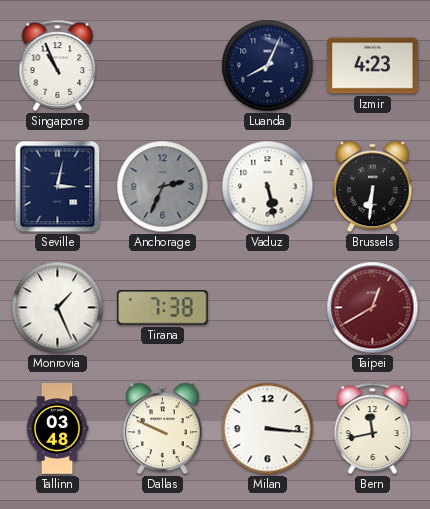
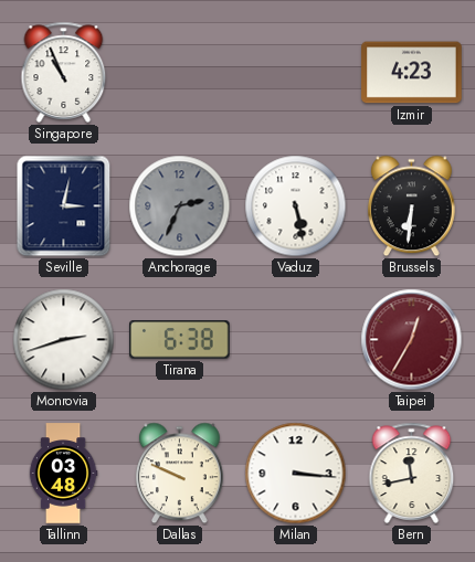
Luanda: 8:04 -> none
Monrovia: 1:26 -> 2:42
Tirana: 7:38 -> 6:38
Taipei: 12:40 -> 12:35
